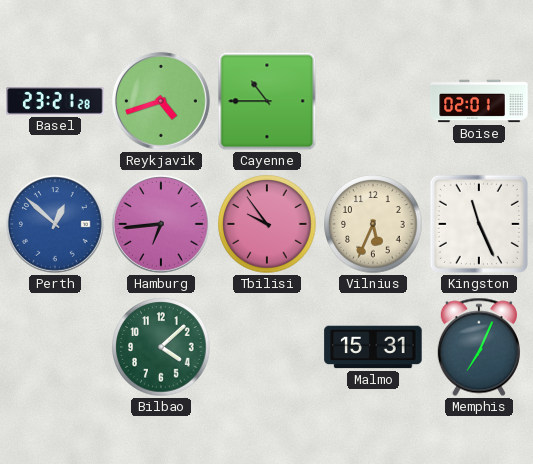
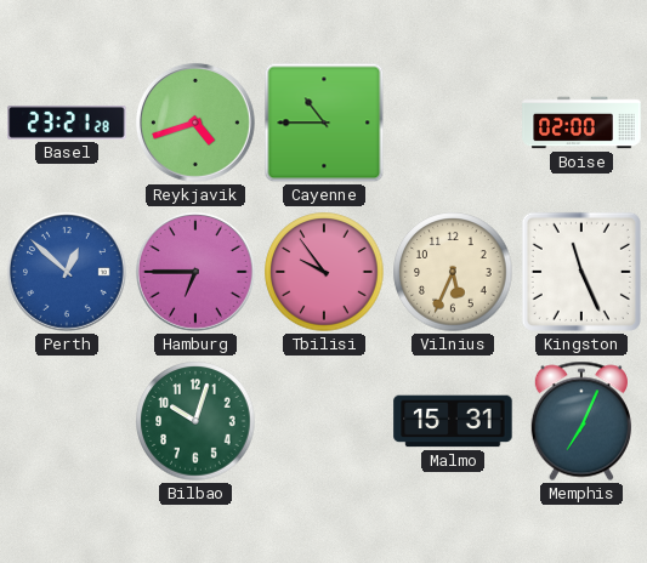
Boise: 02:01 -> 02:00
Hamburg: 6:44 -> 6:45
Bilbao: 4:08 -> 10:03
